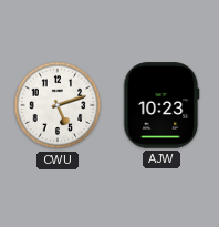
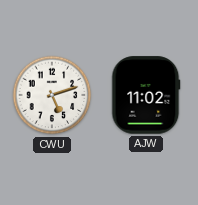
AJW: 10:23 -> 11:02
